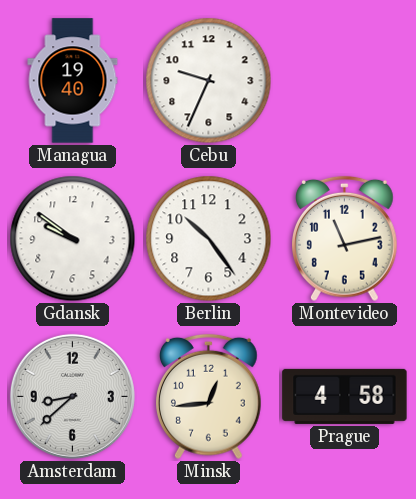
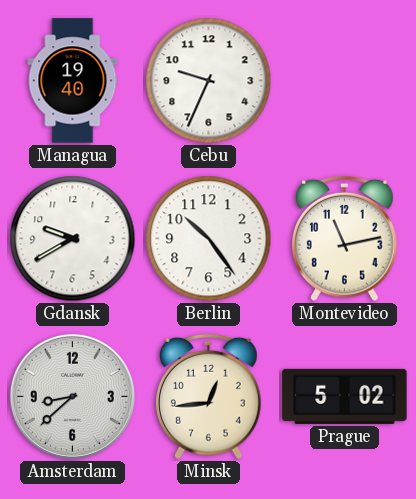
Gdansk: 9:51 -> 9:40
Prague: 4:58 -> 5:02
